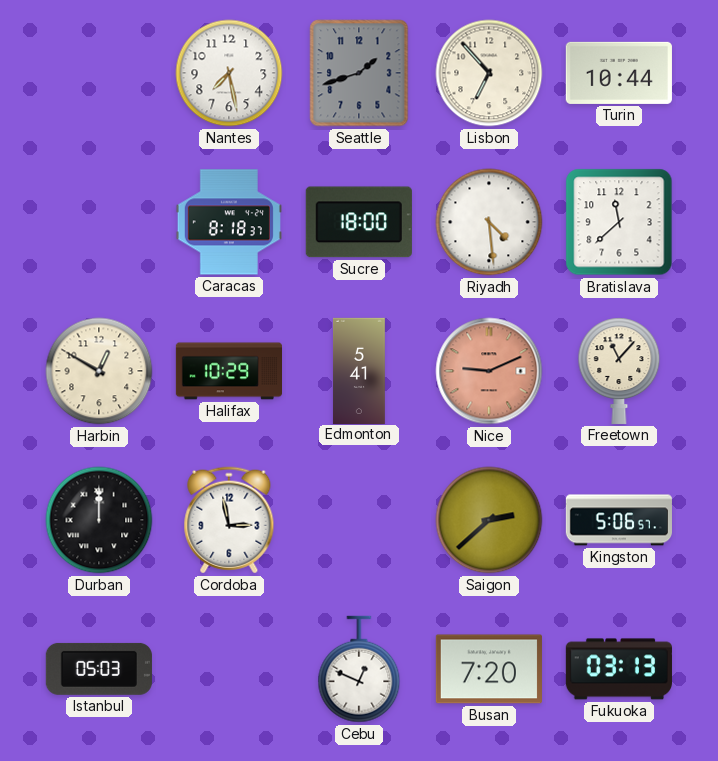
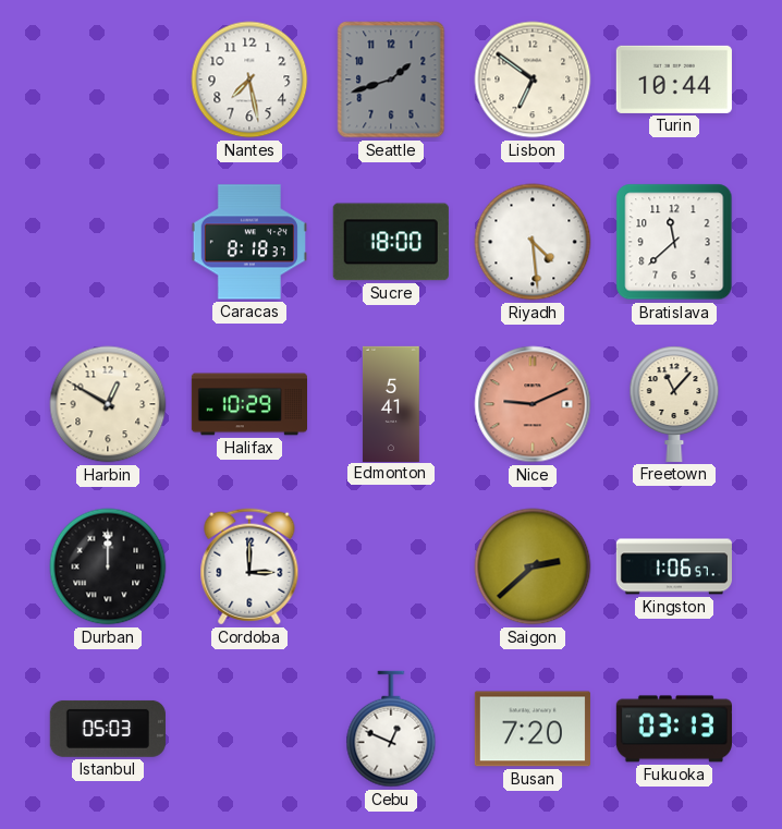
Lisbon: 6:53 -> 6:51
Cordoba: 2:58 -> 3:00
Kingston: 5:06 -> 1:06
